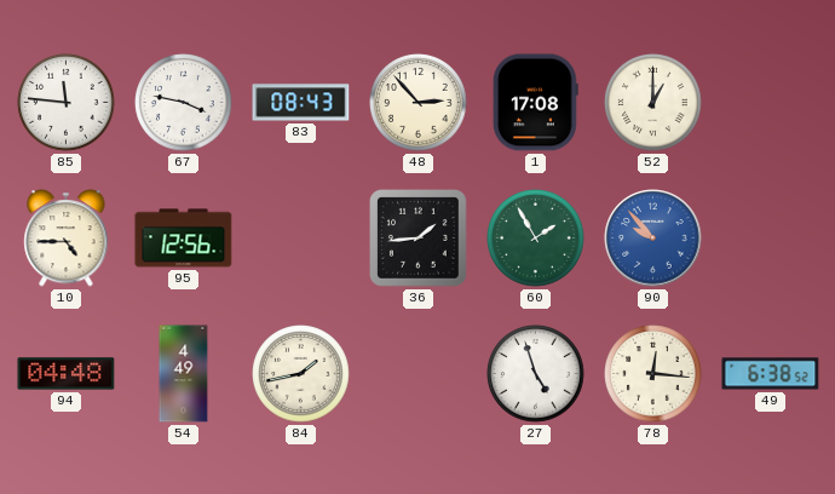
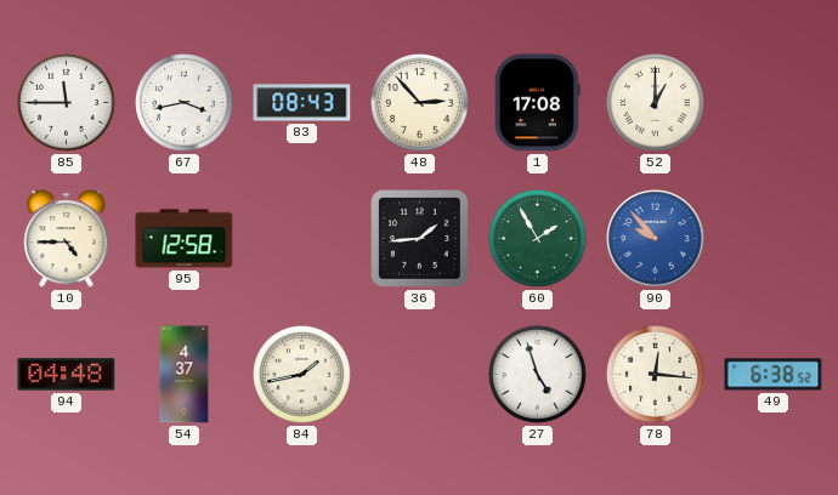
85: 11:46 -> 11:45
67: 3:47 -> 3:43
95: 12:56 -> 12:58
54: 4:49 -> 4:37
